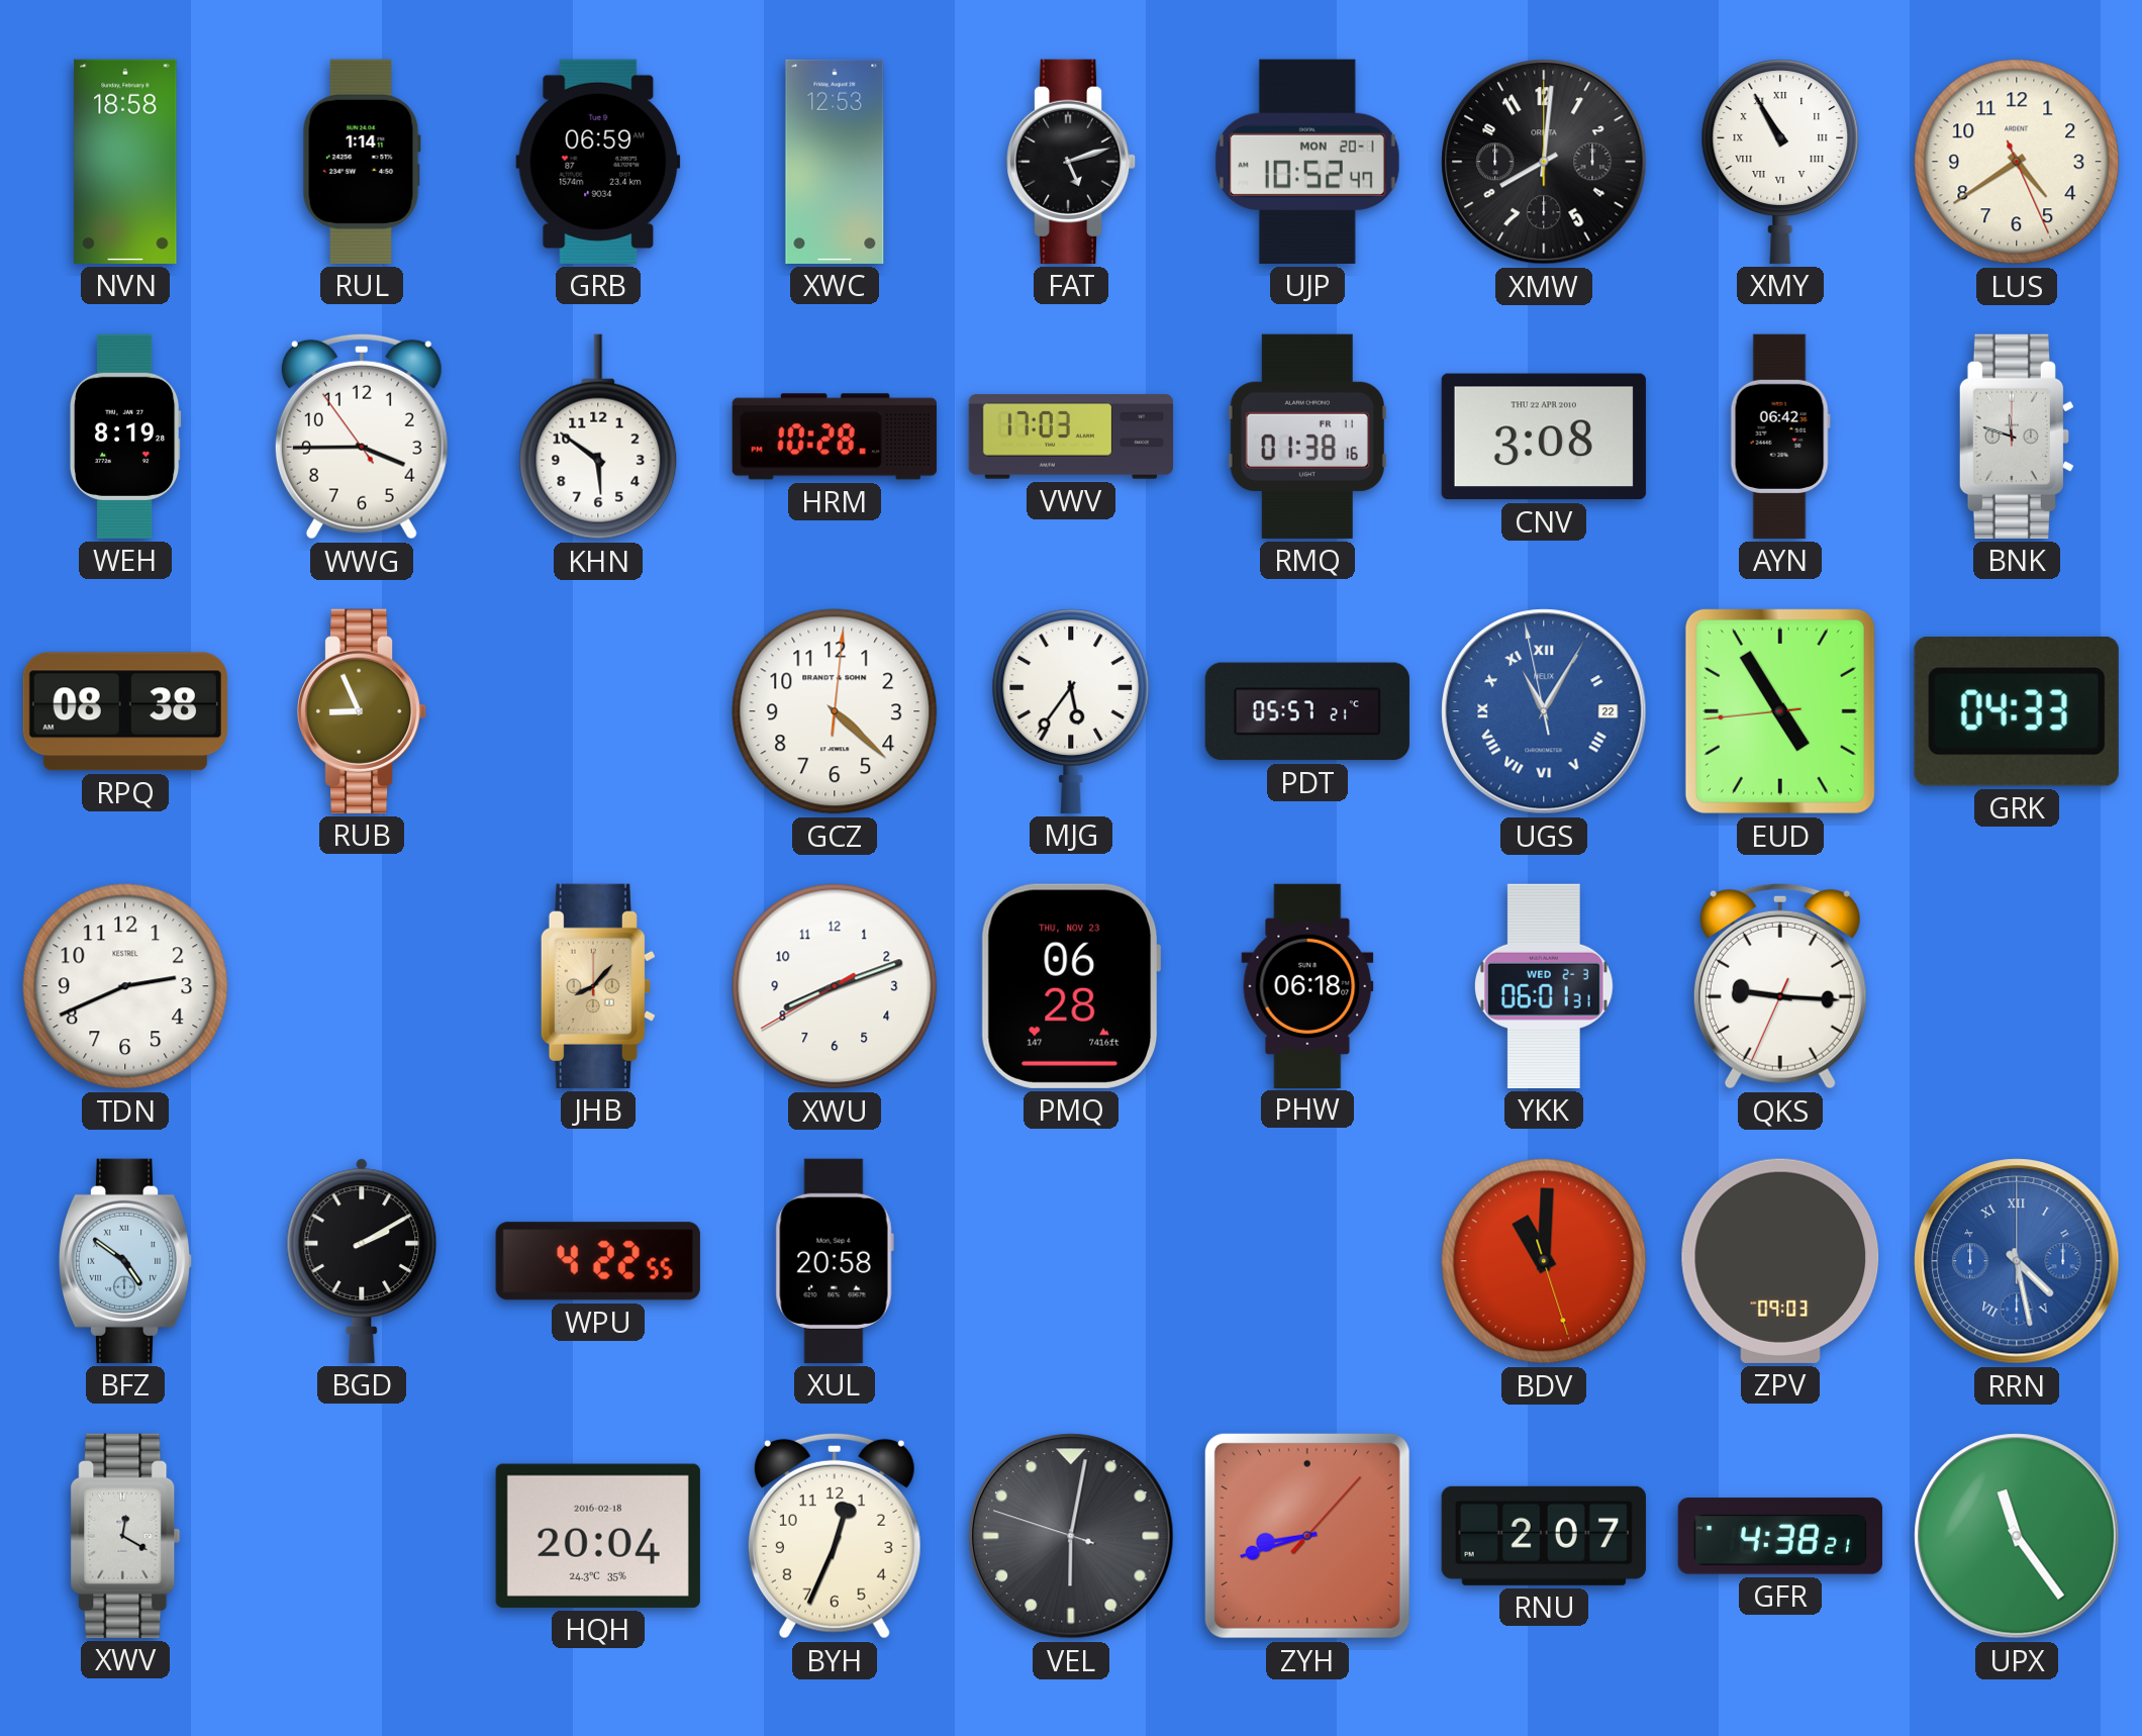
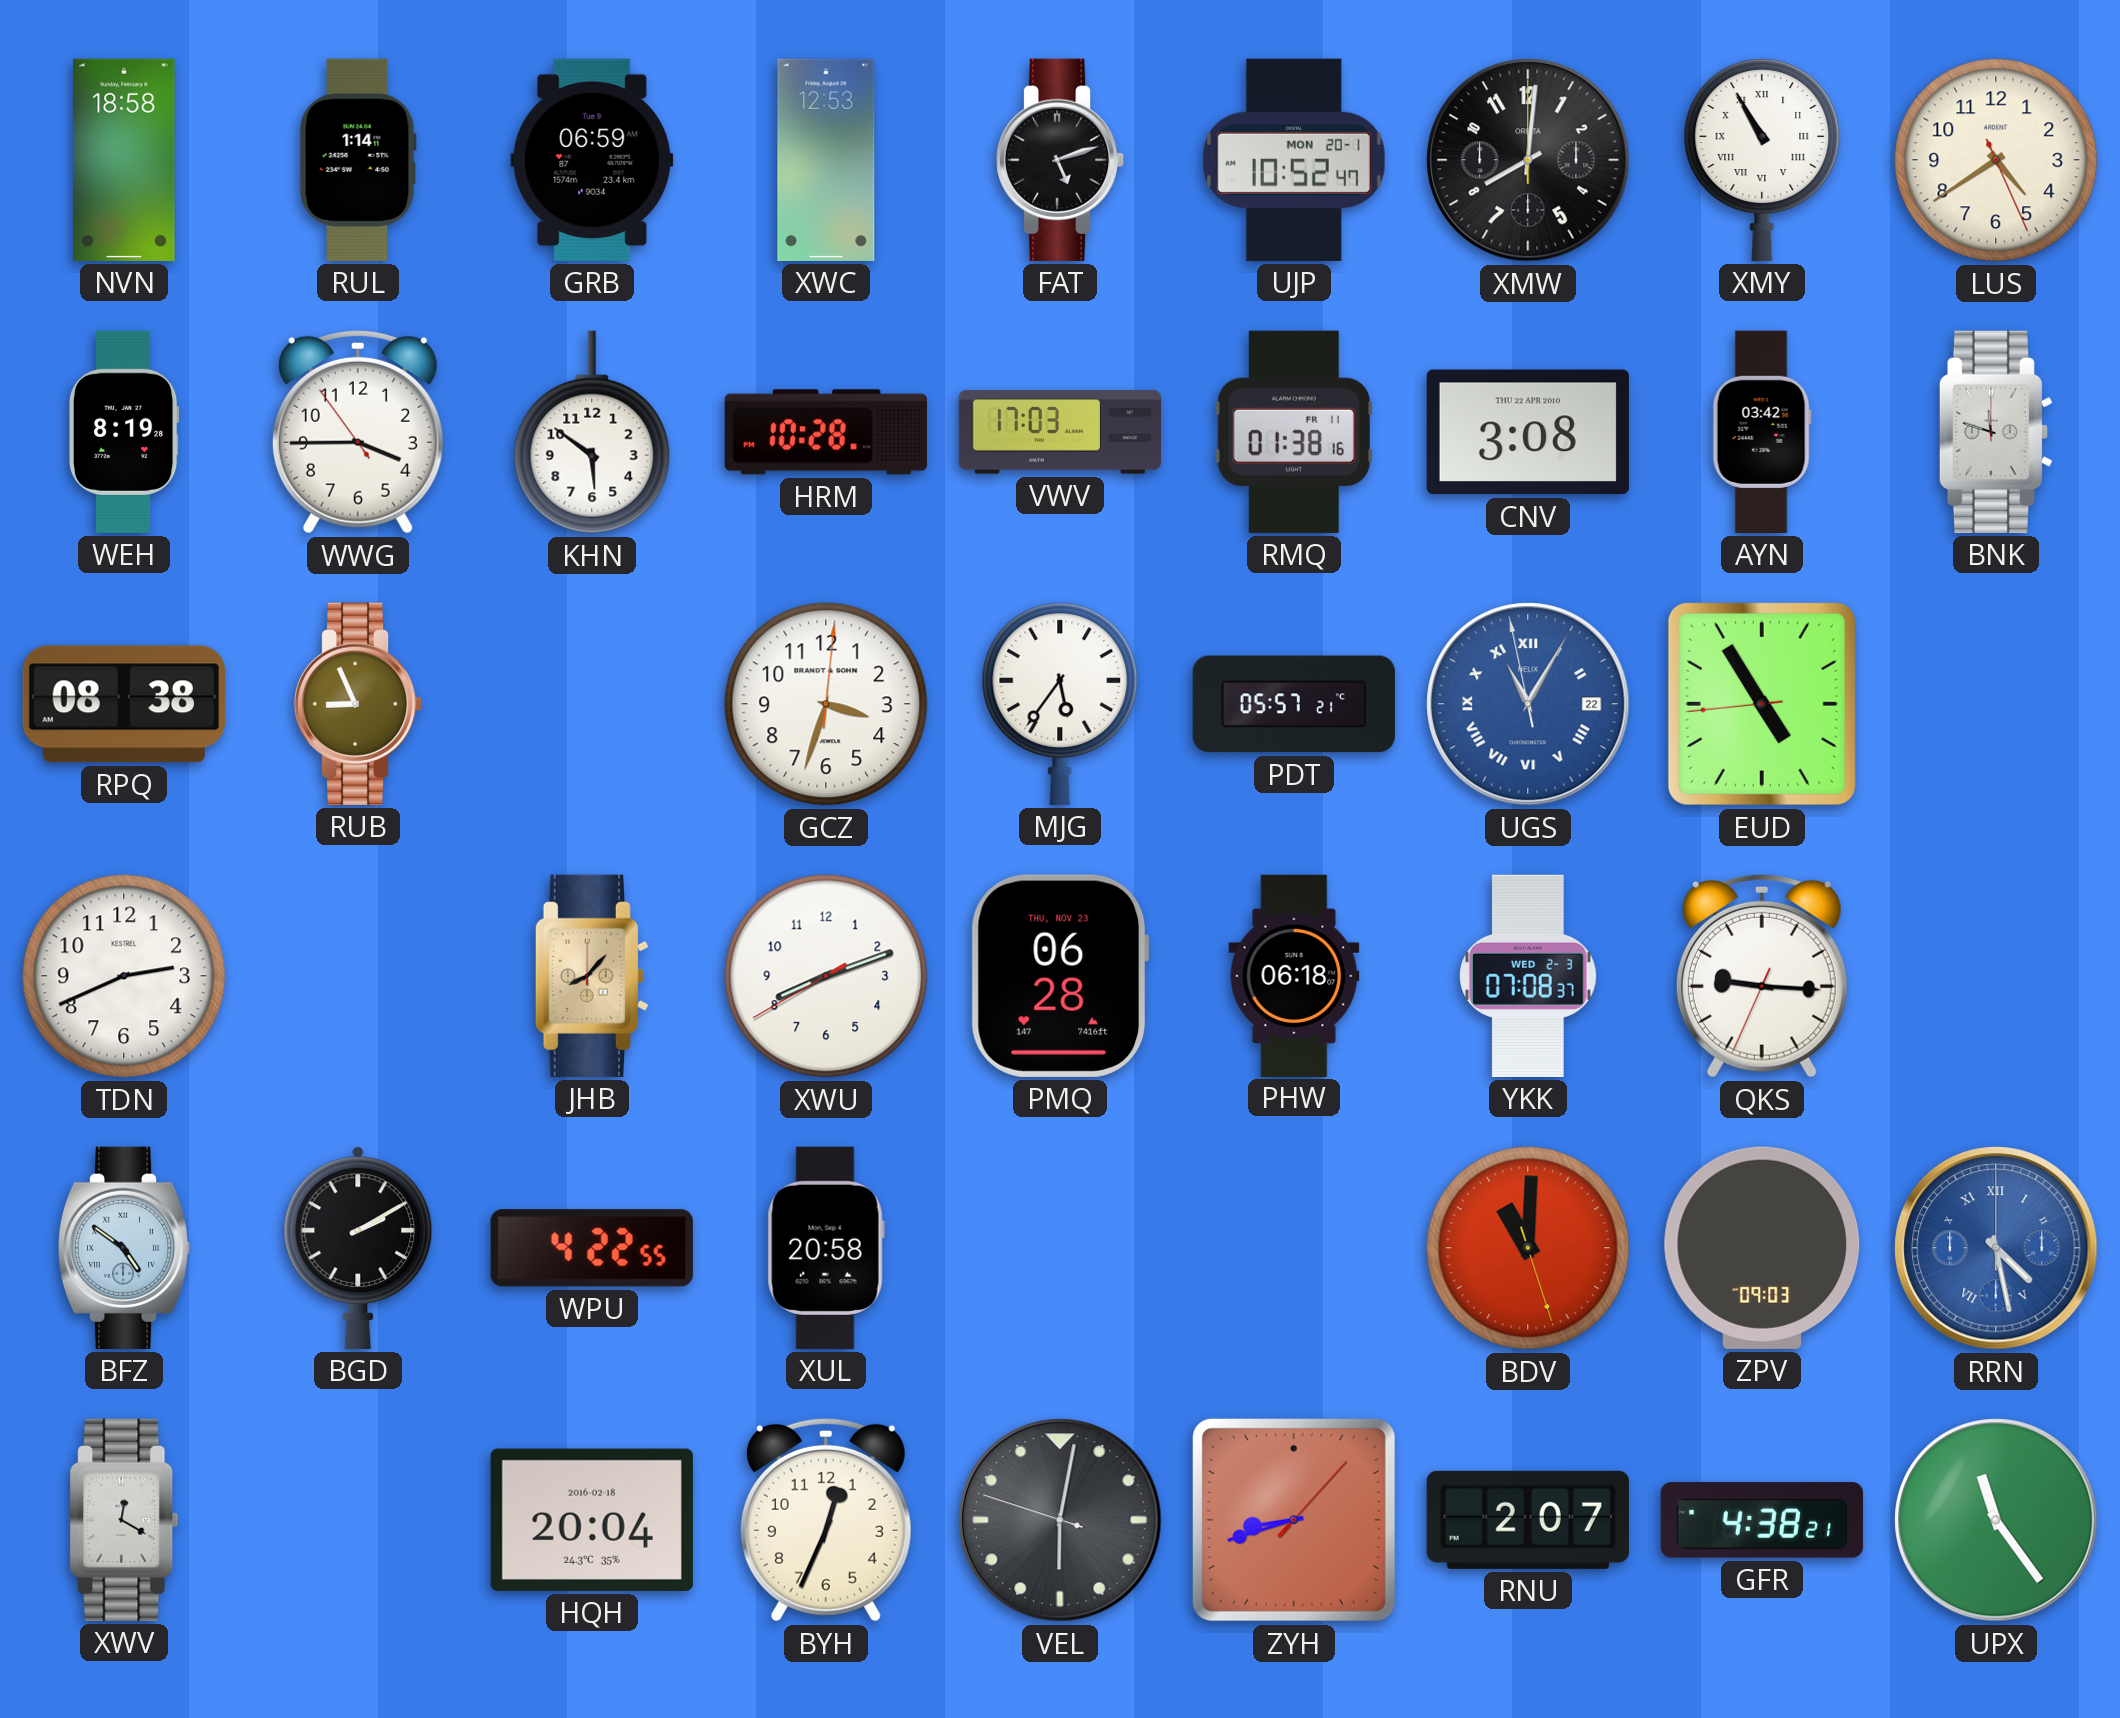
AYN: 06:42 -> 03:42
GCZ: 4:22 -> 3:33
GRK: 04:33 -> none
YKK: 06:01 -> 07:08
